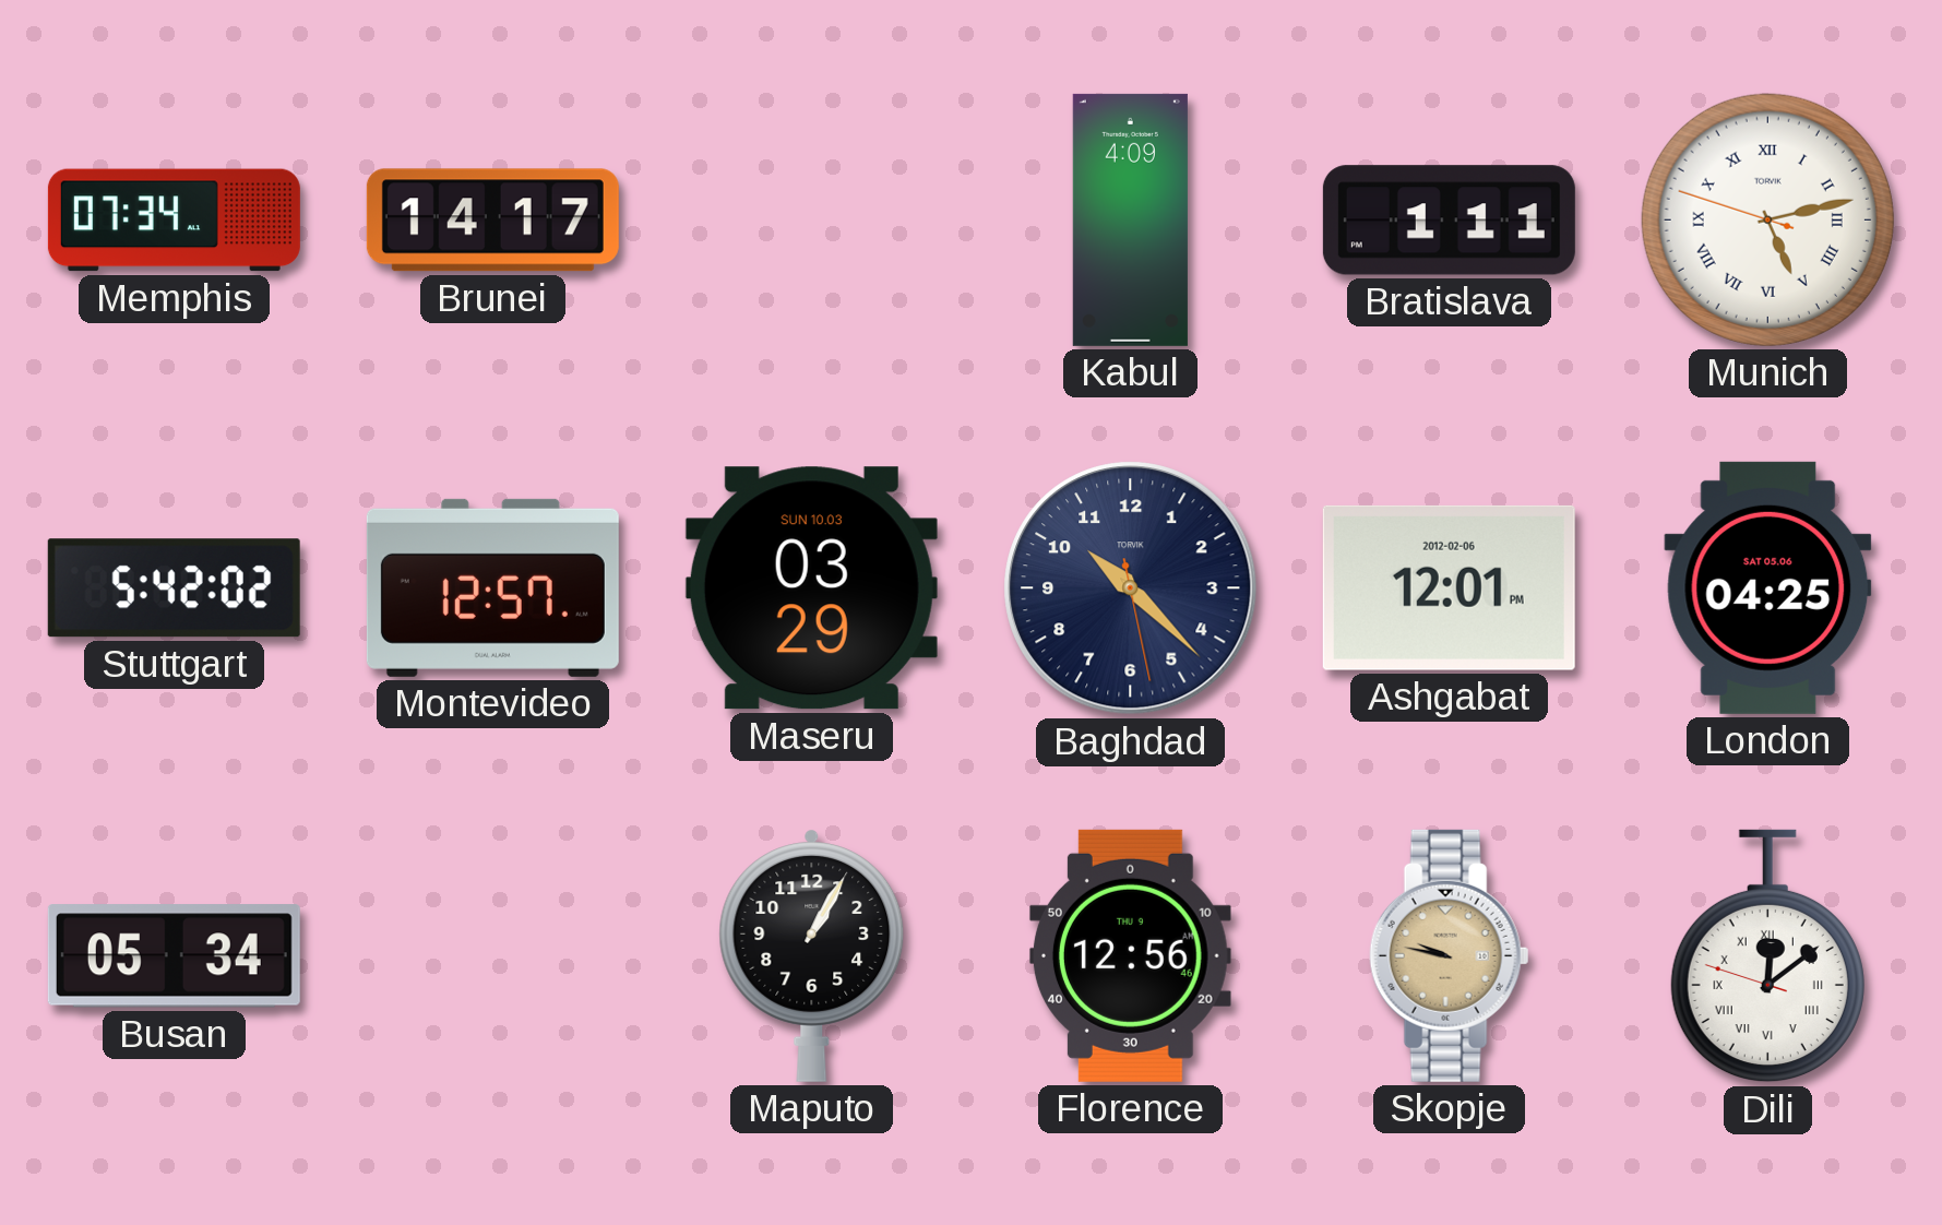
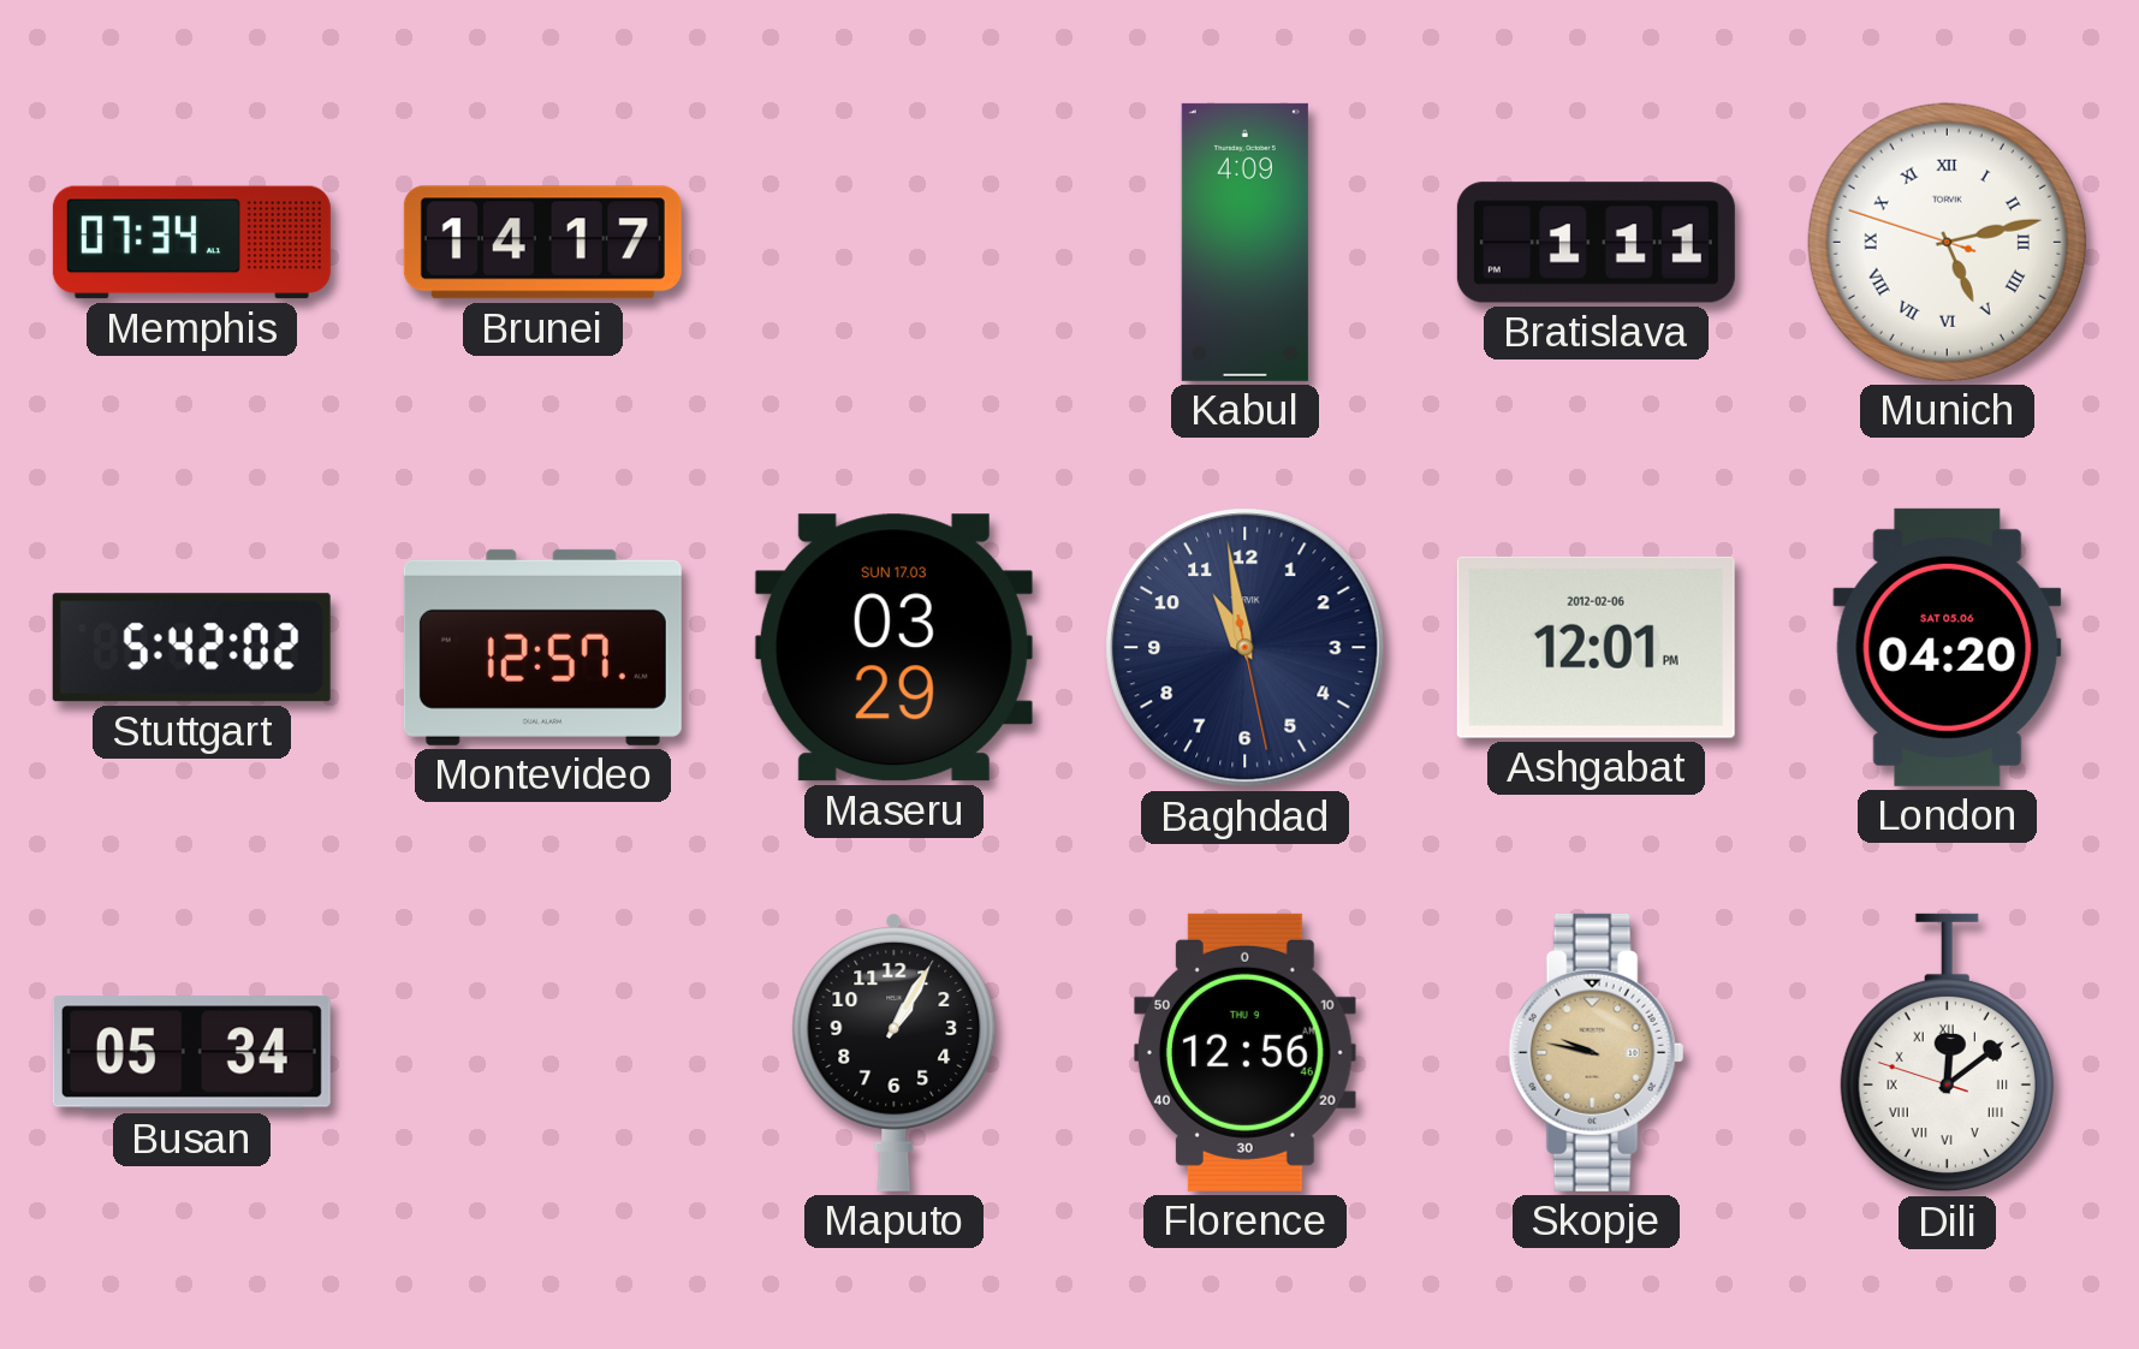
Maseru date: SUN 10.03 -> SUN 17.03
Baghdad: 10:22 -> 10:58
London: 04:25 -> 04:20
